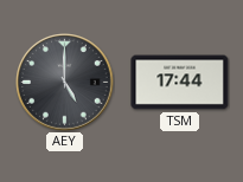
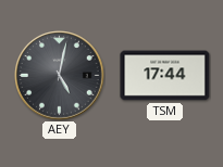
AEY: 5:00 -> 5:02
